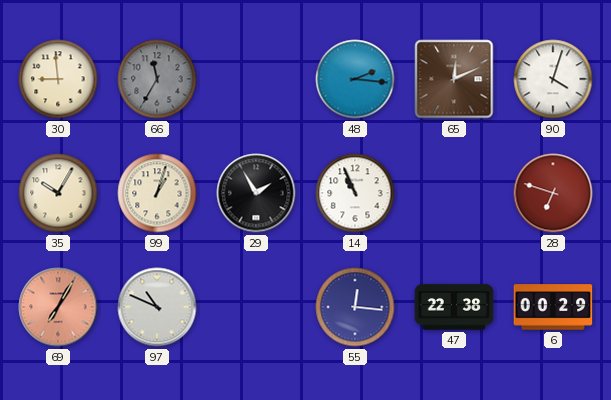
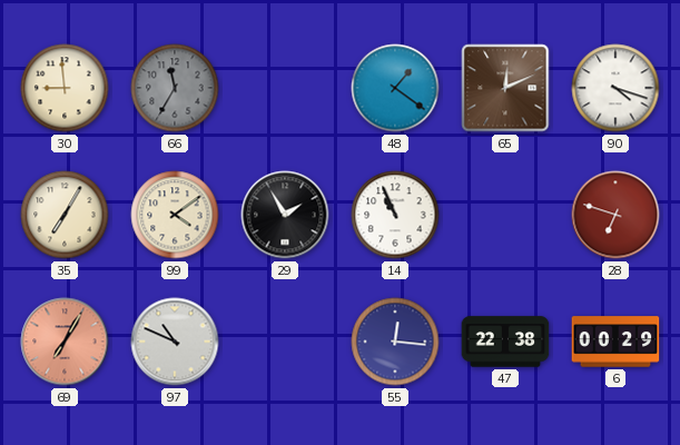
48: 2:16 -> 1:21
90: 4:03 -> 4:18
35: 10:05 -> 7:05
99: 1:03 -> 4:09
